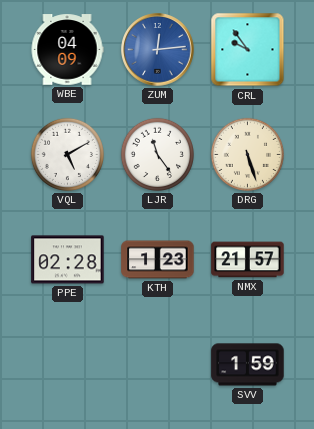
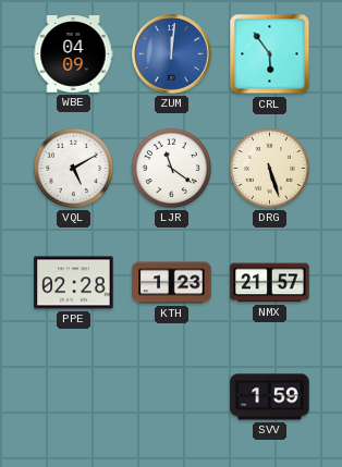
ZUM: 12:14 -> 12:01
CRL: 9:54 -> 5:54
LJR: 11:24 -> 11:21
